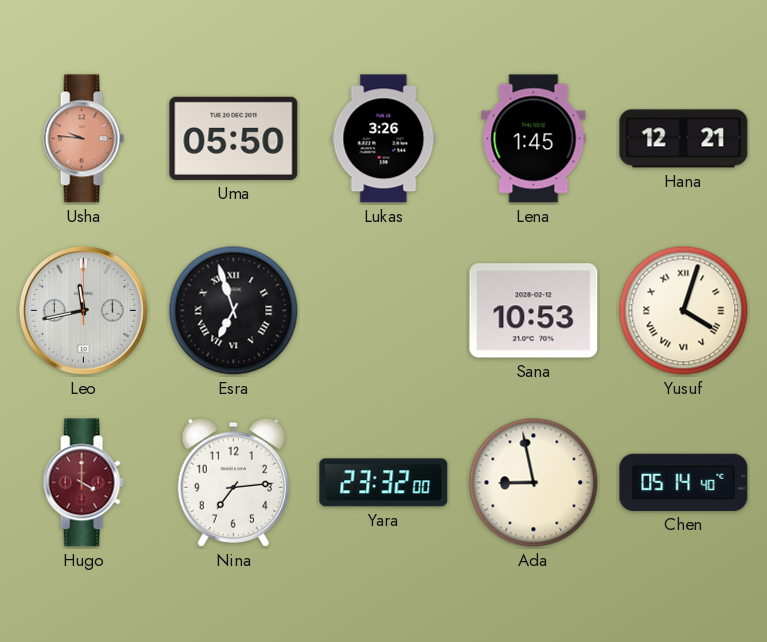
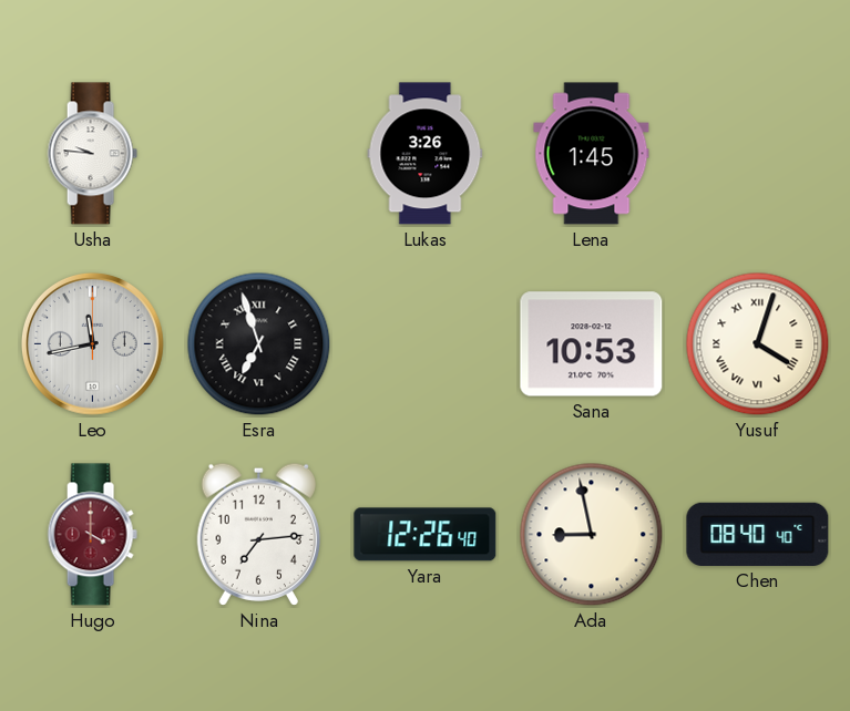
Usha dial: salmon -> white
Uma: 05:50 -> none
Hana: 12:21 -> none
Yara: 23:32 -> 12:26
Chen: 05:14 -> 08:40
